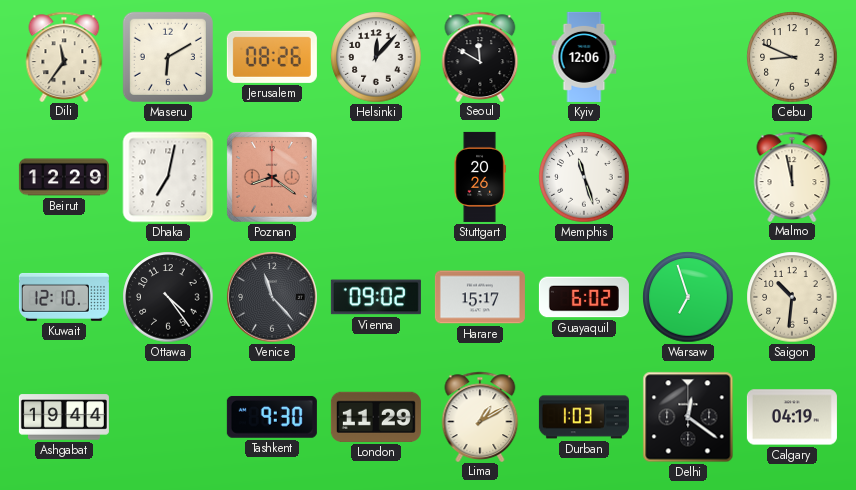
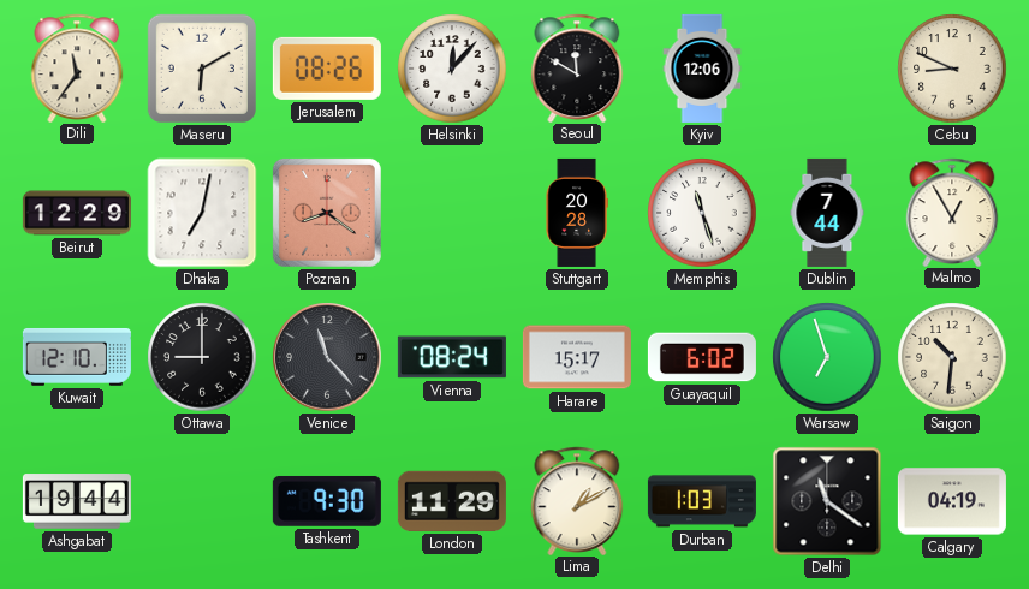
Stuttgart: 20:26 -> 20:28
Dublin: none -> 7:44
Malmo: 11:58 -> 12:55
Ottawa: 4:24 -> 9:00
Vienna: 09:02 -> 08:24
Delhi: 12:21 -> 11:21
